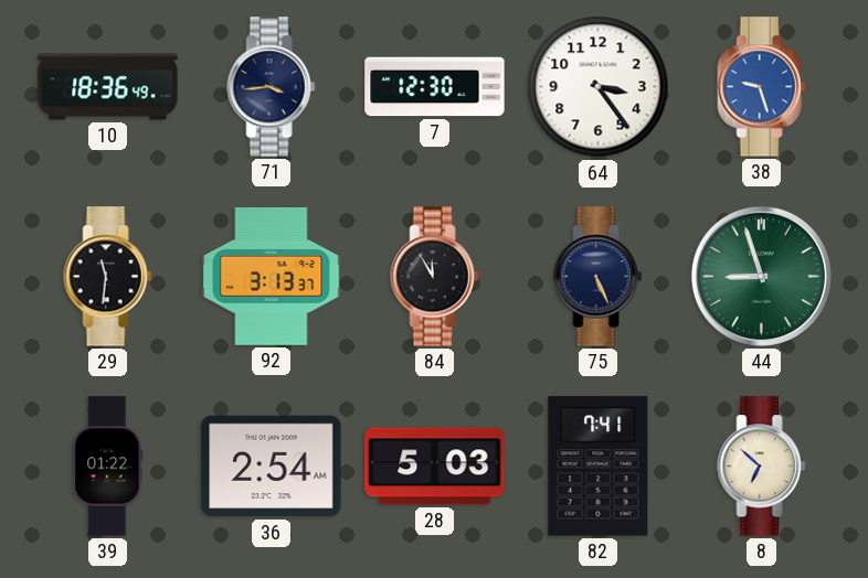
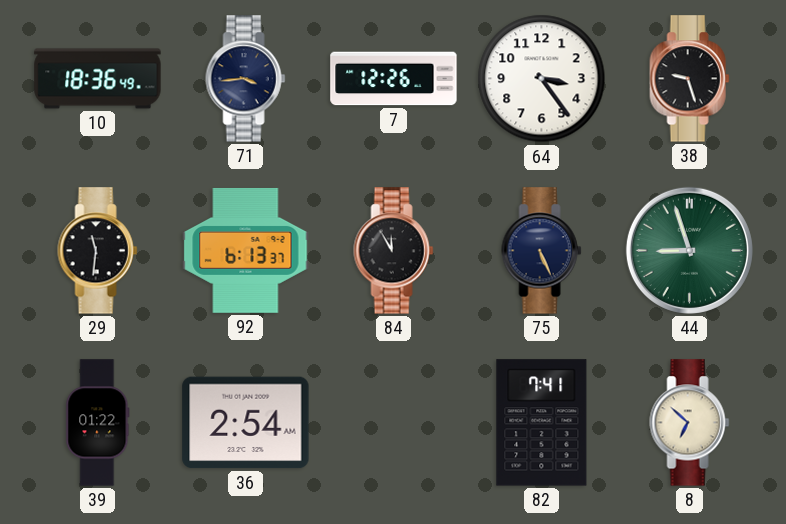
7: 12:30 -> 12:26
38 dial: blue -> black
92: 3:13 -> 6:13
28: 5:03 -> none
